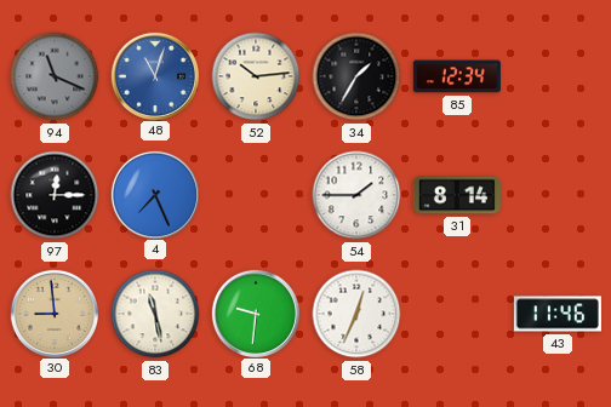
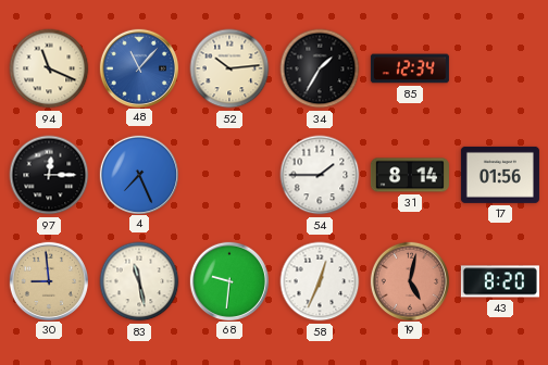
94 dial: grey -> cream
48: 11:03 -> 11:07
17: none -> 01:56
19: none -> 5:02
43: 11:46 -> 8:20
